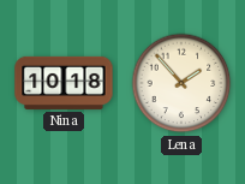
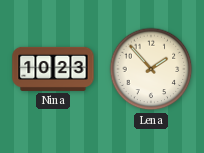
Nina: 10:18 -> 10:23
